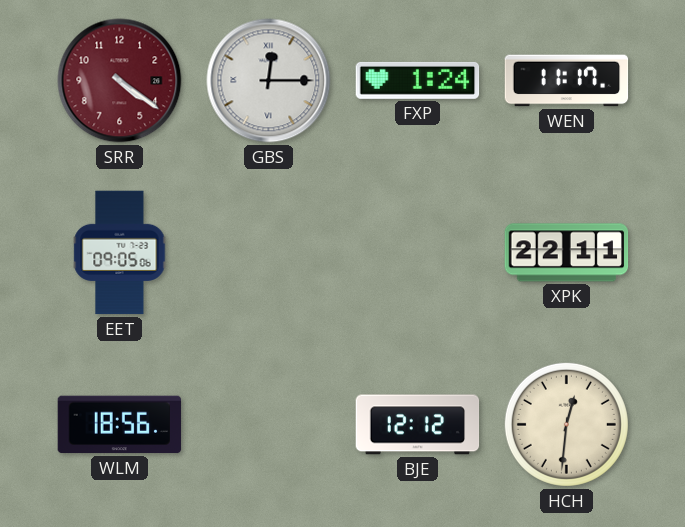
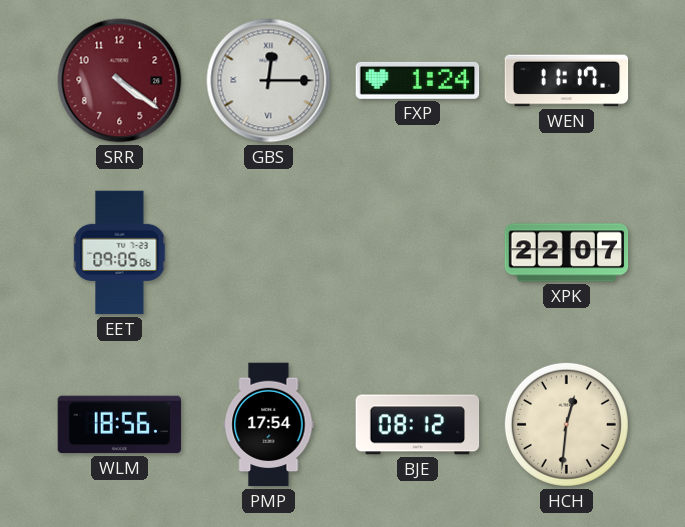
XPK: 22:11 -> 22:07
PMP: none -> 17:54
BJE: 12:12 -> 08:12
